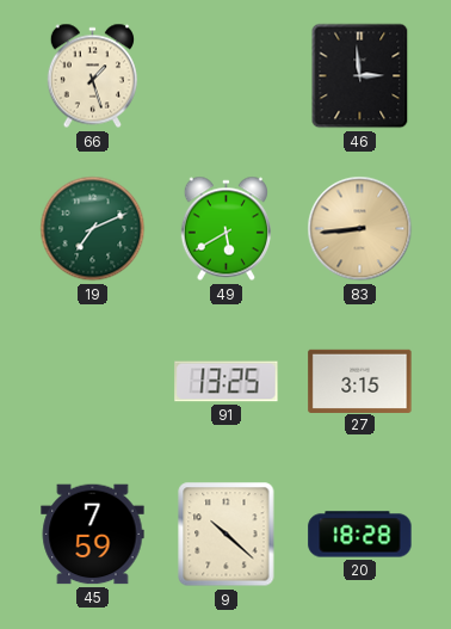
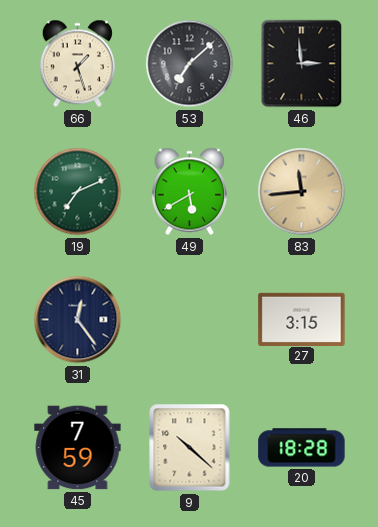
53: none -> 7:08
83: 8:44 -> 11:44
31: none -> 12:24
91: 13:25 -> none
